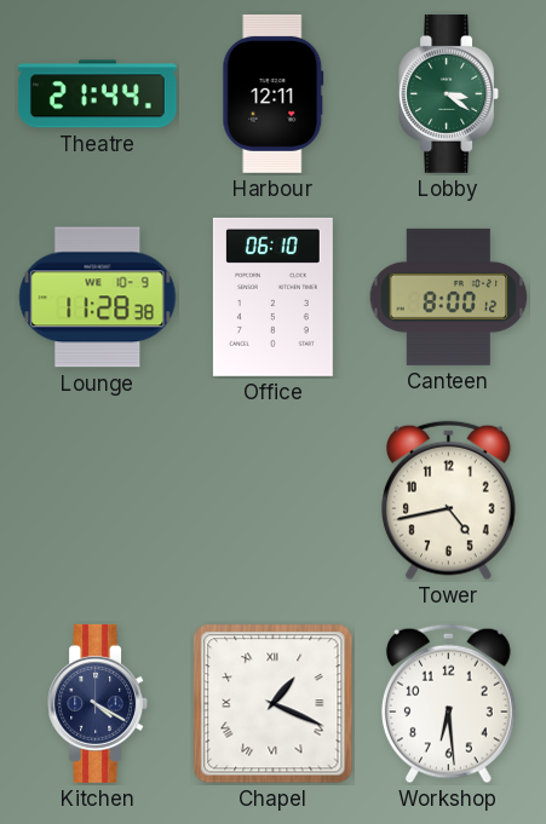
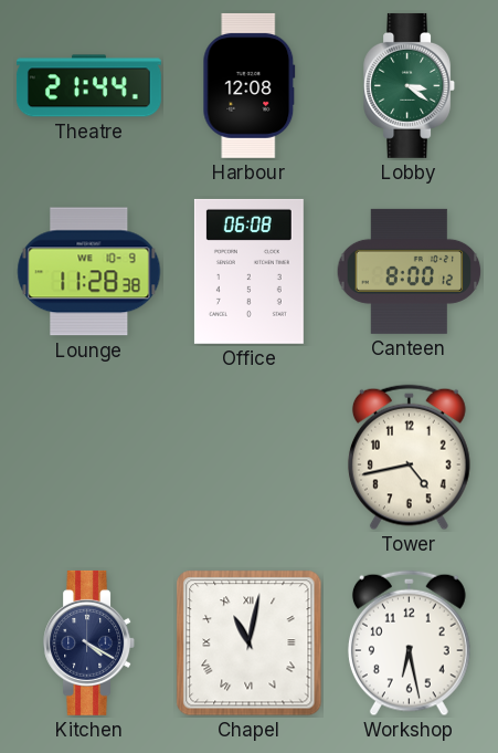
Harbour: 12:11 -> 12:08
Office: 06:10 -> 06:08
Chapel: 1:19 -> 11:02
Workshop: 6:29 -> 6:28
